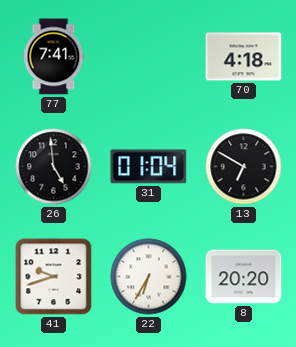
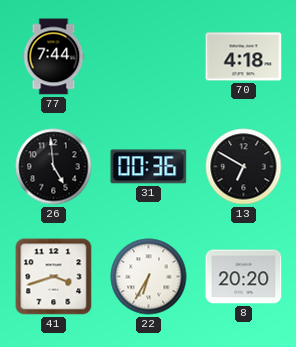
77: 7:41 -> 7:44
31: 01:04 -> 00:36
41: 9:42 -> 3:42
